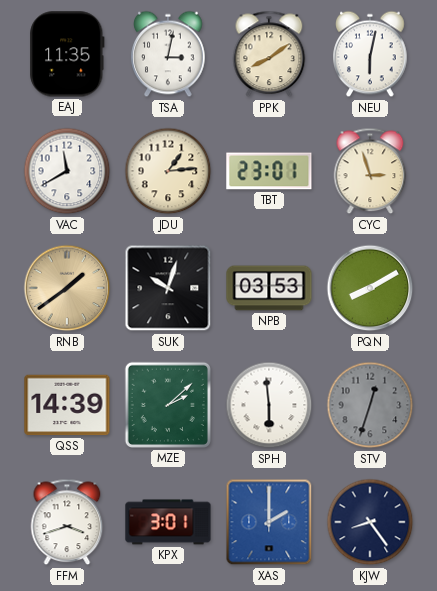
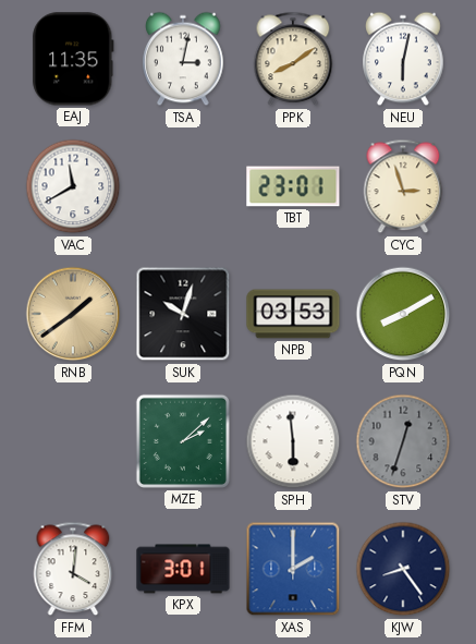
JDU: 1:14 -> none
QSS: 14:39 -> none
FFM: 3:42 -> 4:01
